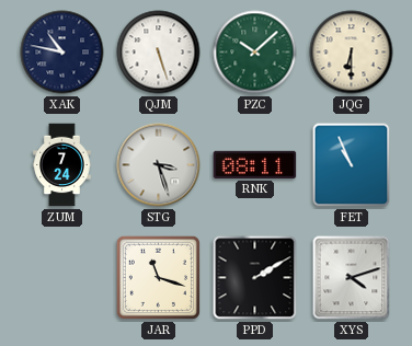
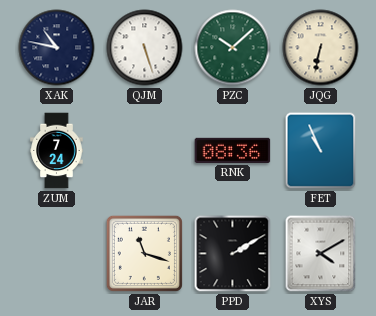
JQG: 6:30 -> 6:32
STG: 3:27 -> none
RNK: 08:11 -> 08:36
XYS: 4:12 -> 4:10
